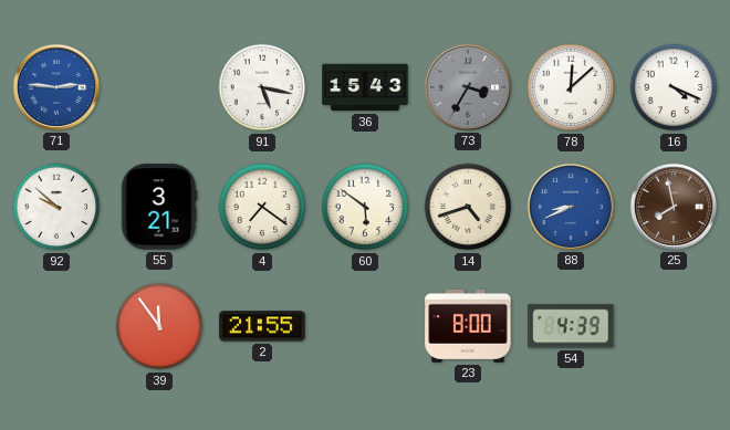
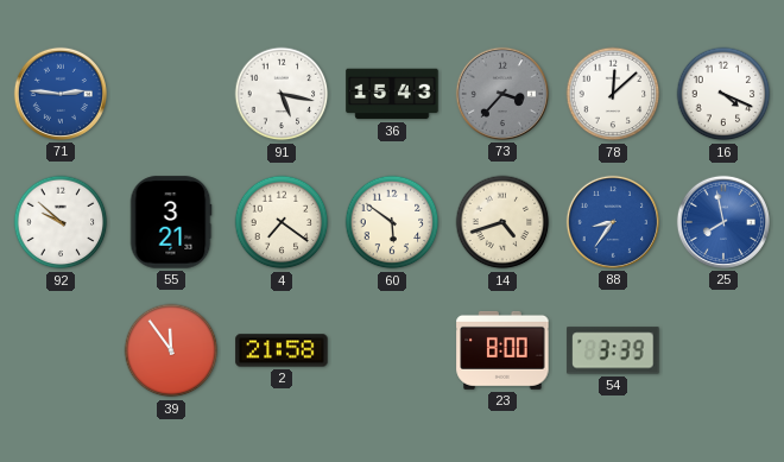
73: 3:35 -> 3:37
88: 8:41 -> 8:36
25 dial: brown -> blue
2: 21:55 -> 21:58
54: 4:39 -> 3:39
